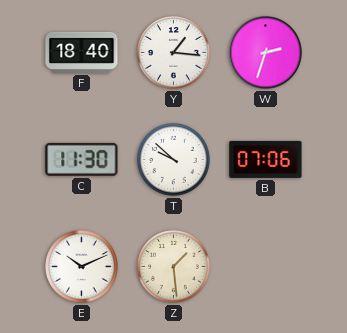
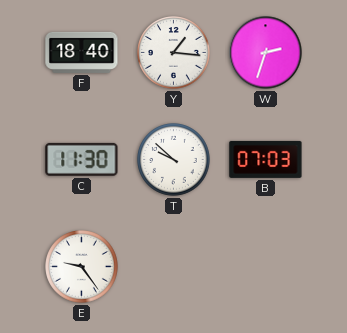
B: 07:06 -> 07:03
E: 10:11 -> 9:24
Z: 1:29 -> none
